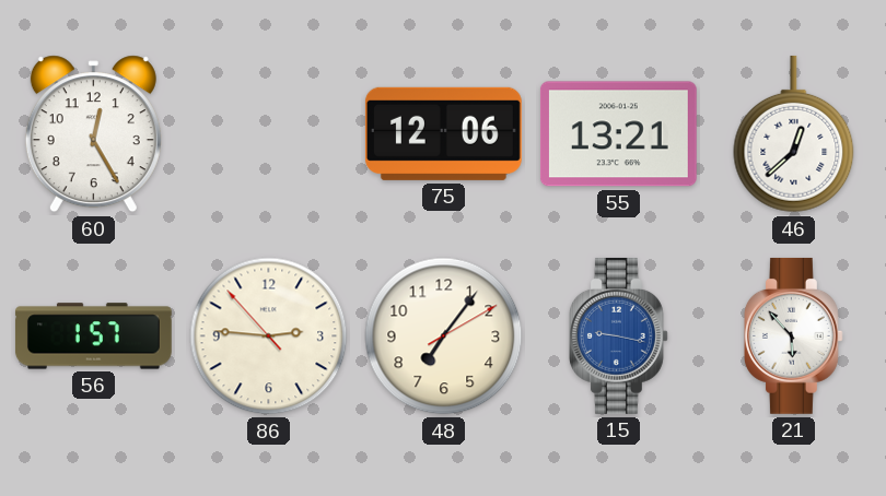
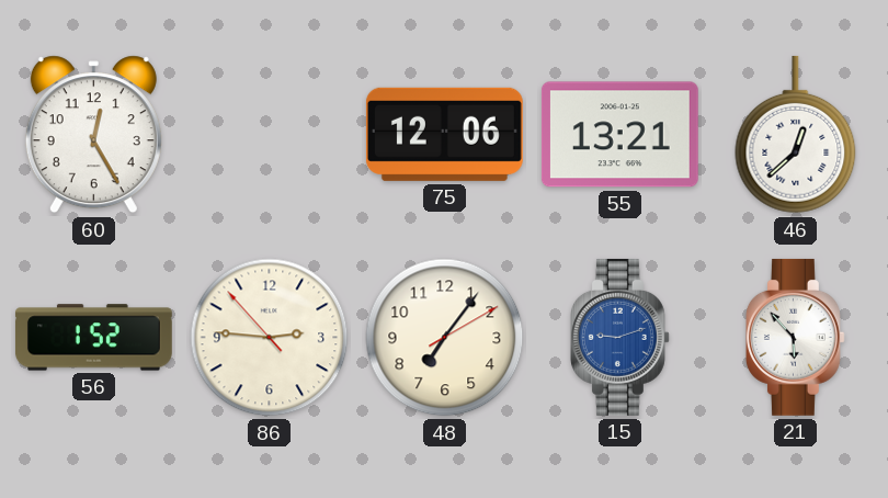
56: 1:57 -> 1:52
15: 9:17 -> 9:12
